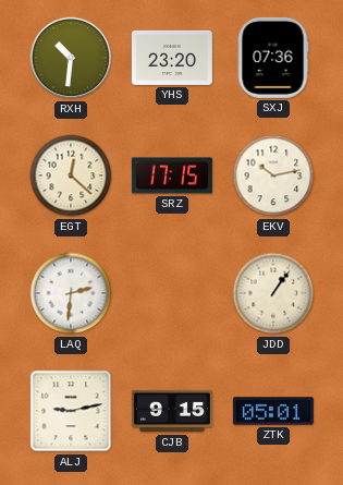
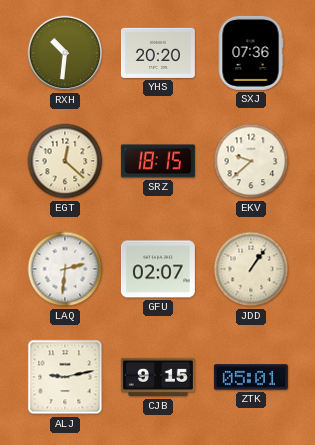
YHS: 23:20 -> 20:20
SRZ: 17:15 -> 18:15
EKV: 10:13 -> 9:38
GFU: none -> 02:07
